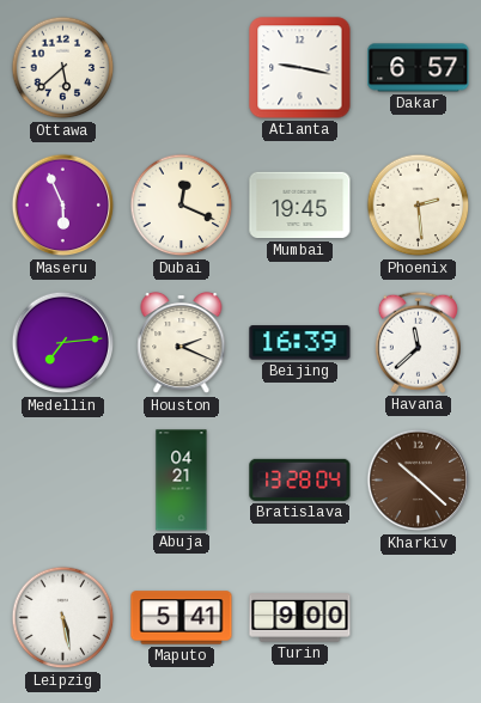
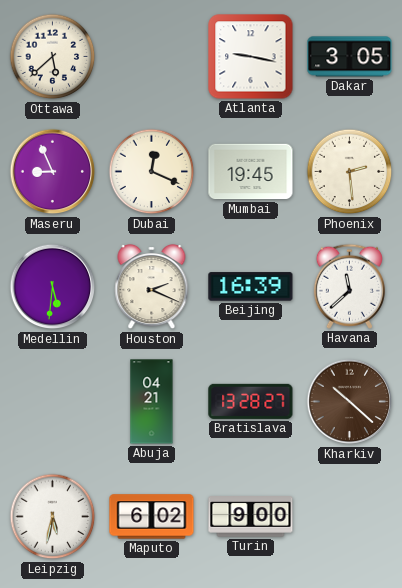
Dakar: 6:57 -> 3:05
Maseru: 5:56 -> 8:56
Medellin: 7:14 -> 5:31
Bratislava: 13:28:04 -> 13:28:27
Leipzig: 5:28 -> 5:32
Maputo: 5:41 -> 6:02
